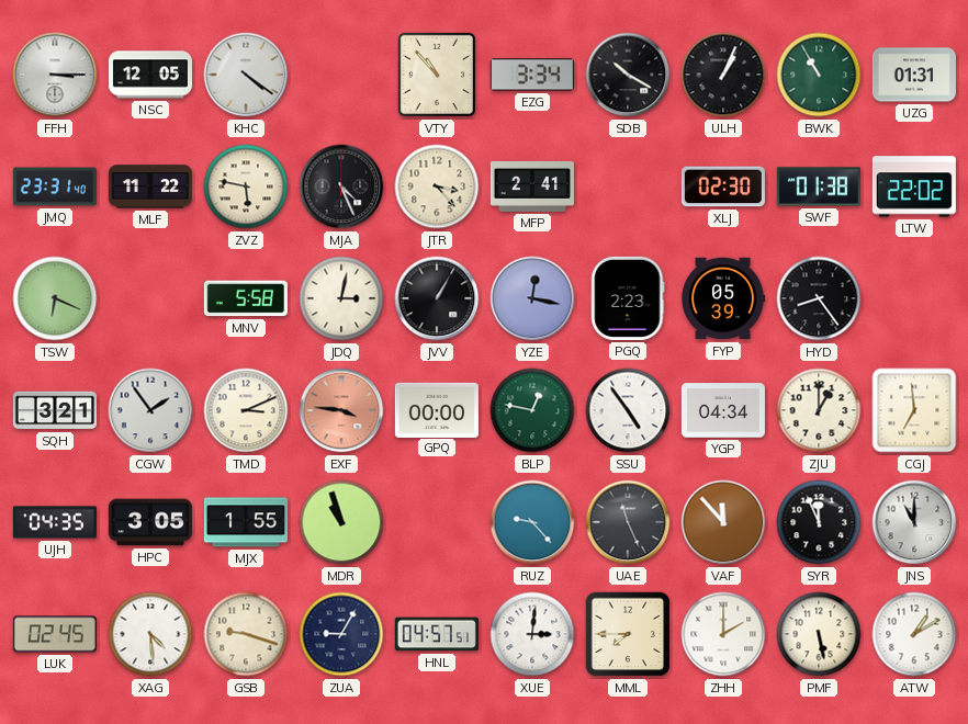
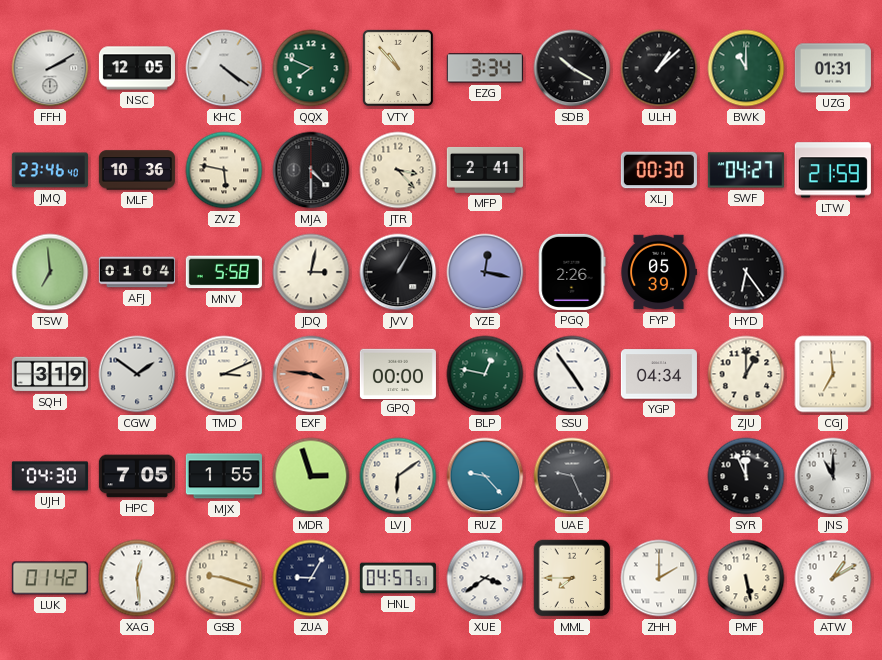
FFH: 3:15 -> 2:10
QQX: none -> 7:49
ULH: 1:04 -> 1:08
BWK: 10:55 -> 11:00
JMQ: 23:31 -> 23:46
MLF: 11:22 -> 10:36
MJA: 4:26 -> 4:30
XLJ: 02:30 -> 00:30
SWF: 01:38 -> 04:27
LTW: 22:02 -> 21:59
TSW: 6:19 -> 6:59
AFJ: none -> 01:04
PGQ: 2:23 -> 2:26
HYD: 8:24 -> 6:24
SQH: 3:21 -> 3:19
CGW: 1:54 -> 1:51
UJH: 04:35 -> 04:30
HPC: 3:05 -> 7:05
MDR: 10:57 -> 2:57
LVJ: none -> 6:09
UAE: 11:26 -> 9:26
VAF: 11:53 -> none
LUK: 02:45 -> 01:42
XAG: 4:29 -> 12:29
XUE: 3:01 -> 3:39
